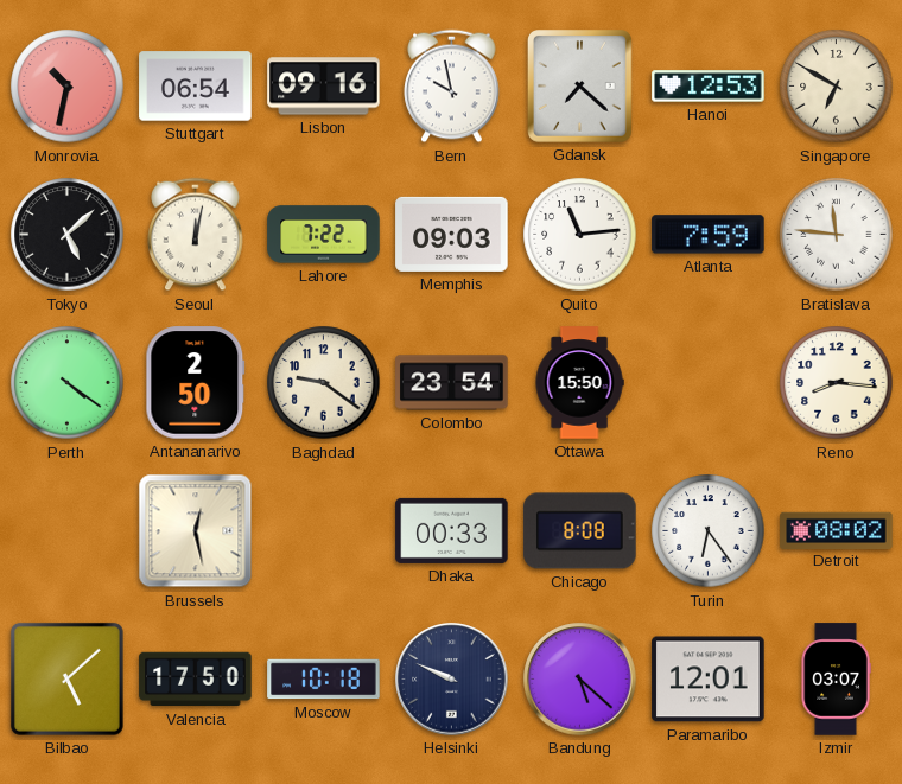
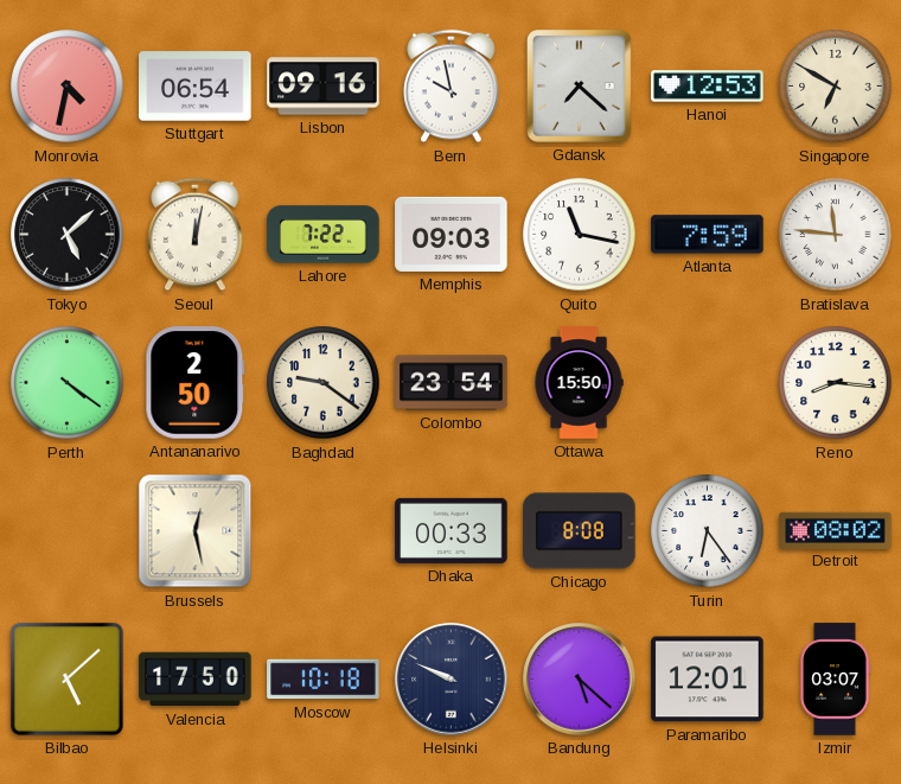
Monrovia: 10:32 -> 4:32
Quito: 11:14 -> 11:17
